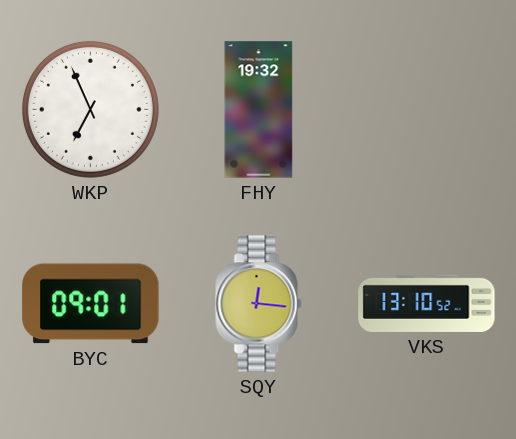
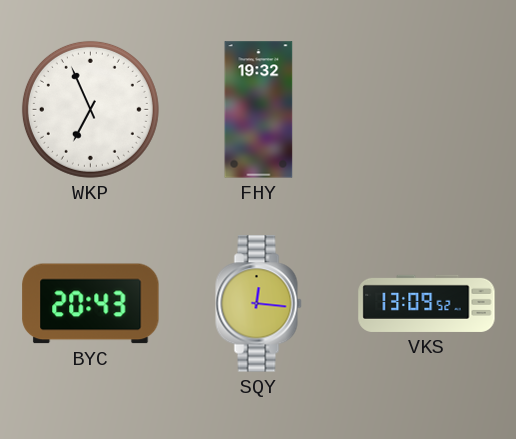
BYC: 09:01 -> 20:43
VKS: 13:10 -> 13:09
